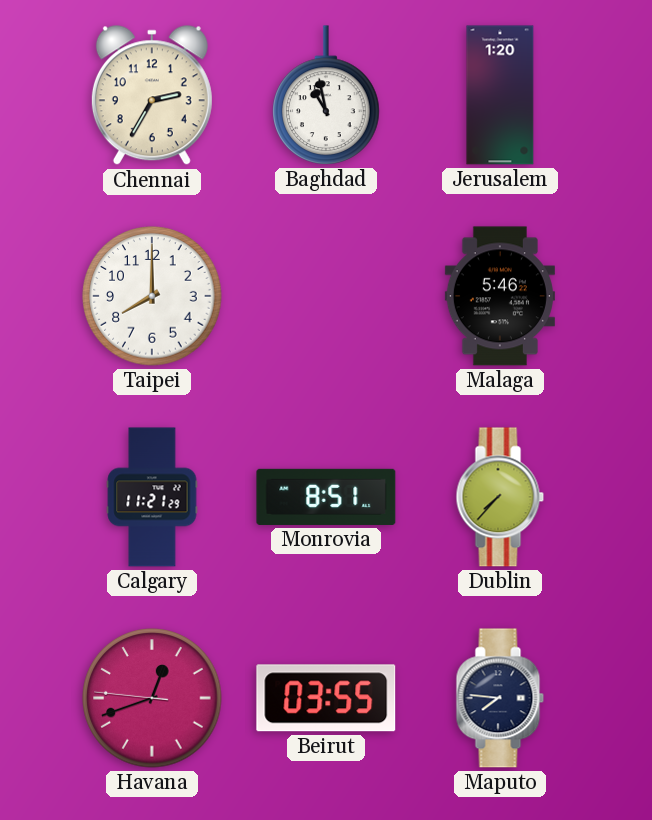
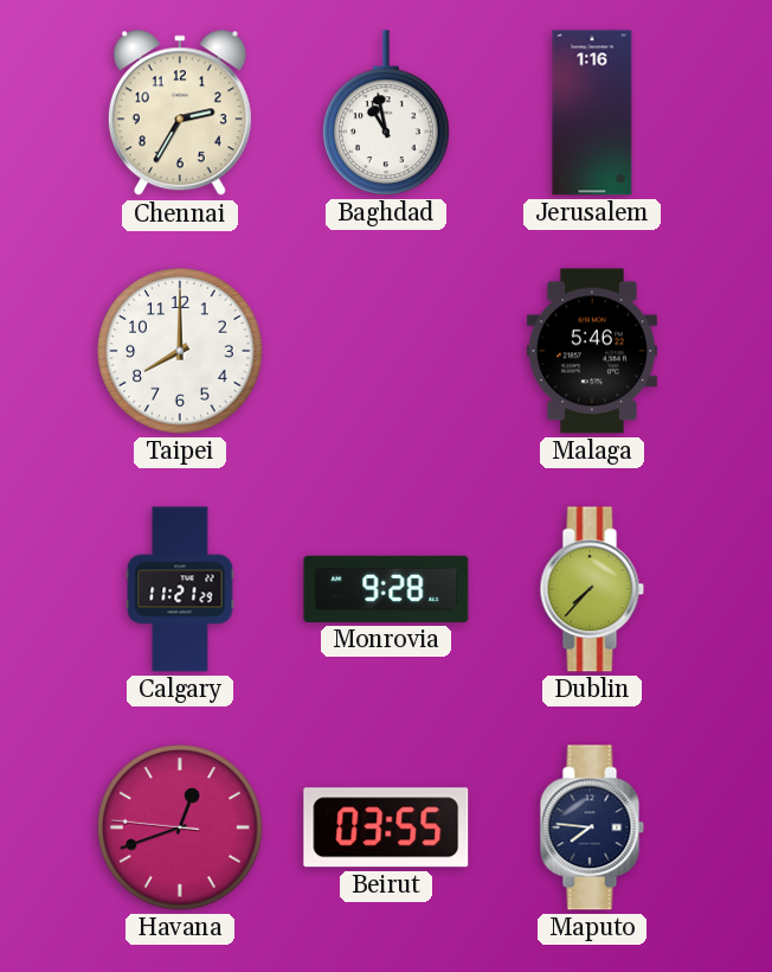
Jerusalem: 1:20 -> 1:16
Monrovia: 8:51 -> 9:28
